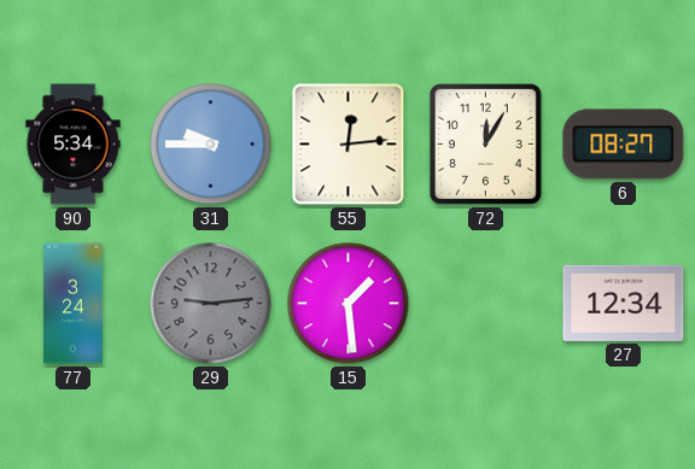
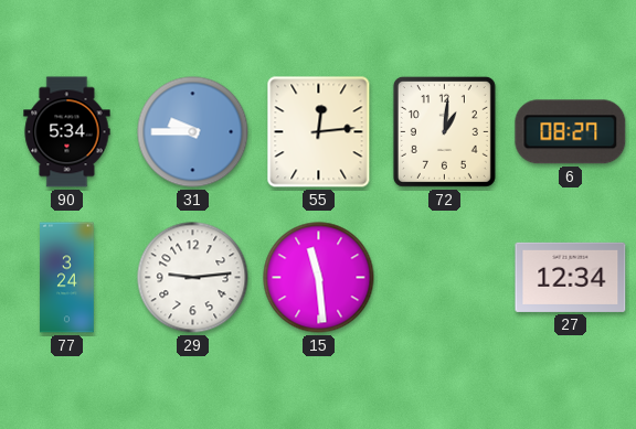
72: 12:05 -> 1:01
29 dial: grey -> white
15: 1:29 -> 11:29
